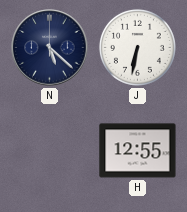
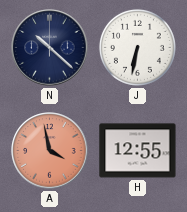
N: 5:22 -> 10:22
A: none -> 3:58
